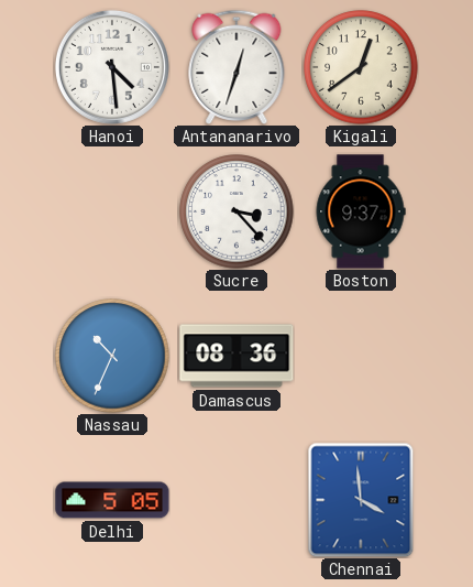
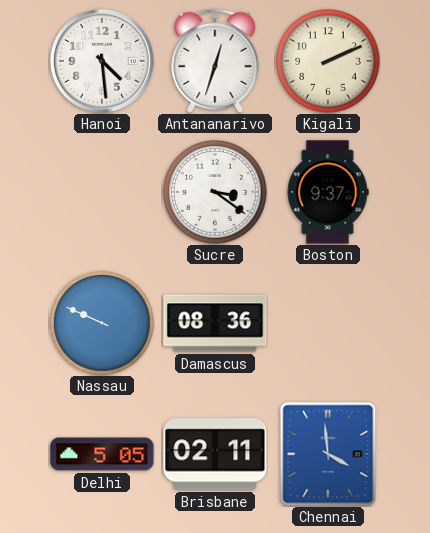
Kigali: 12:39 -> 2:11
Sucre: 3:23 -> 3:21
Nassau: 10:34 -> 9:49
Brisbane: none -> 02:11
